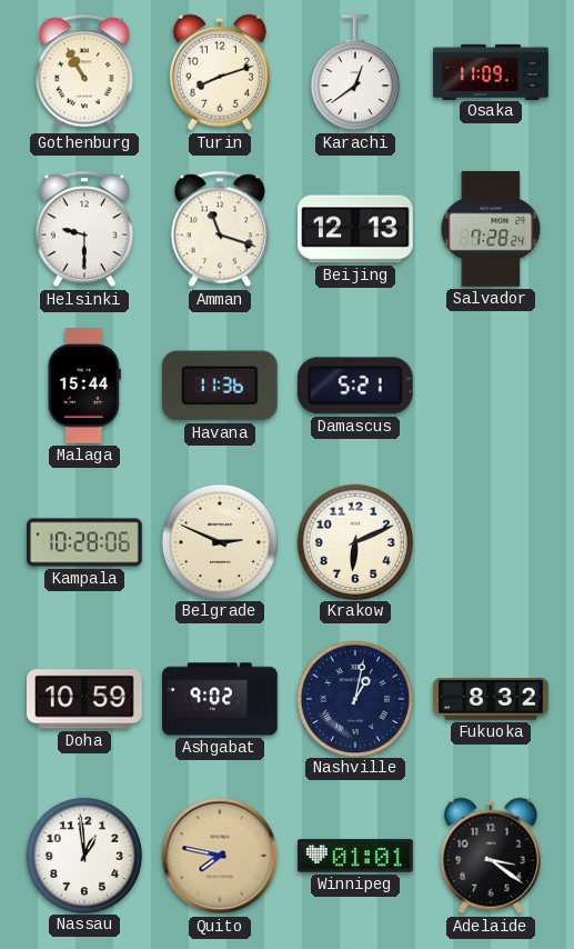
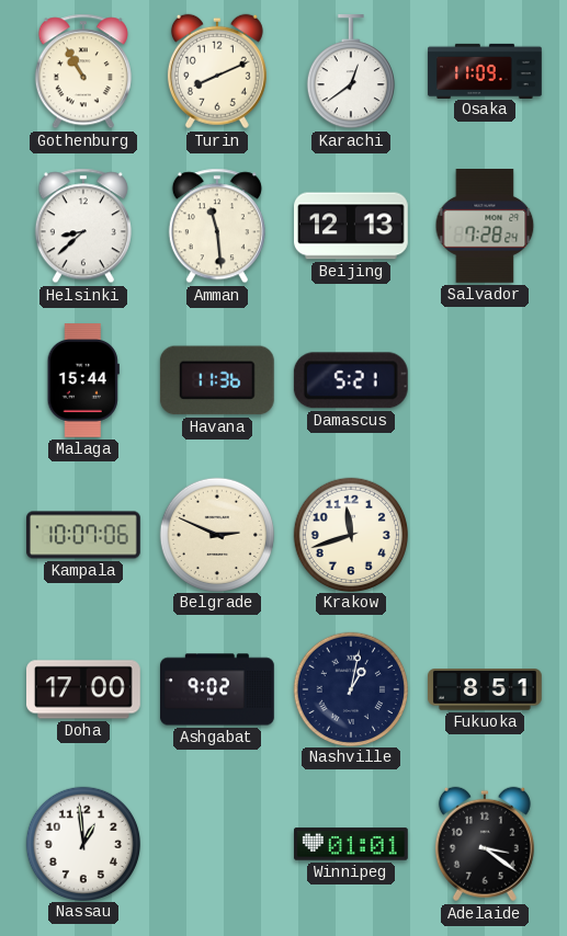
Turin: 8:12 -> 8:11
Helsinki: 9:30 -> 8:38
Amman: 11:18 -> 11:29
Kampala: 10:28 -> 10:07
Krakow: 6:11 -> 11:42
Doha: 10:59 -> 17:00
Fukuoka: 8:32 -> 8:51
Quito: 7:47 -> none
